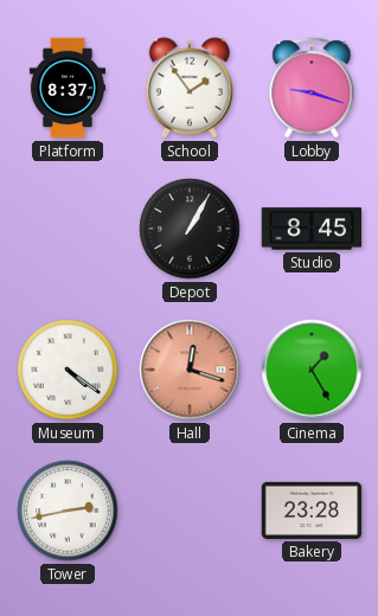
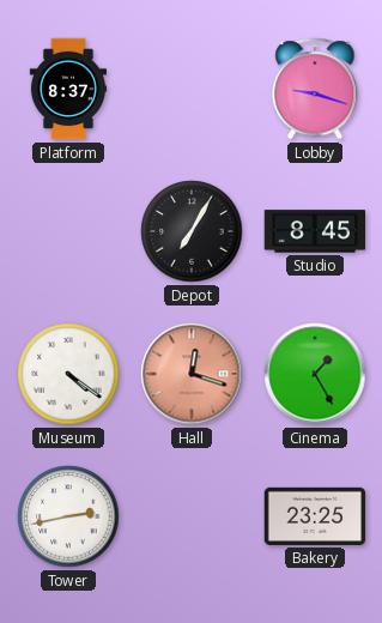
School: 1:54 -> none
Depot: 1:05 -> 7:05
Bakery: 23:28 -> 23:25
